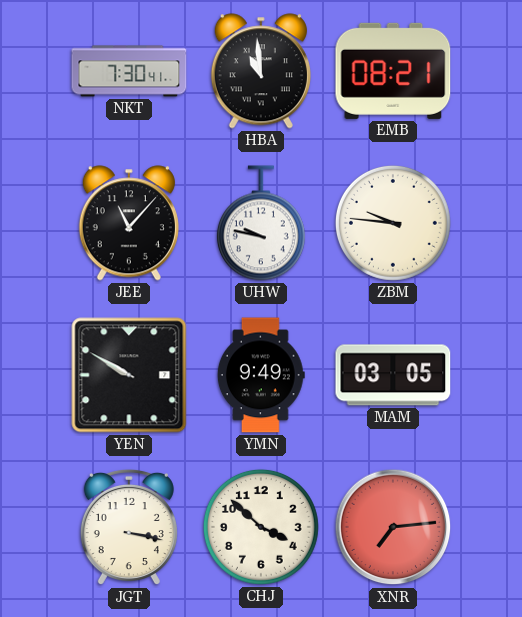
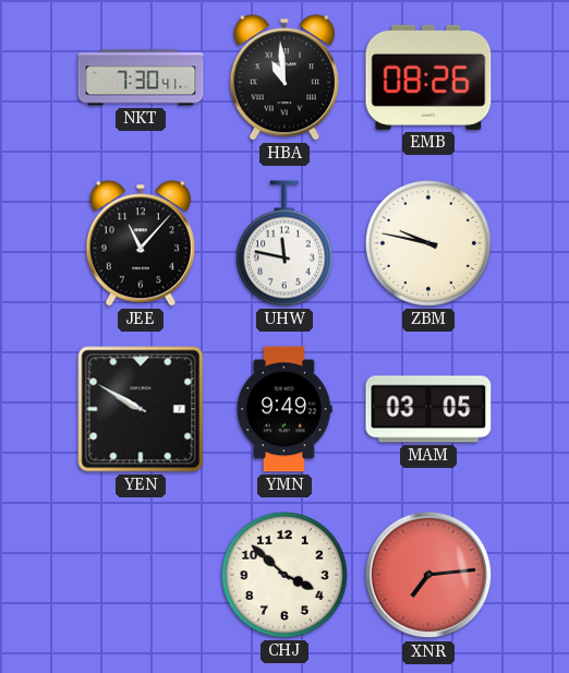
EMB: 08:21 -> 08:26
UHW: 9:47 -> 11:47
ZBM: 9:46 -> 9:47
JGT: 3:17 -> none
